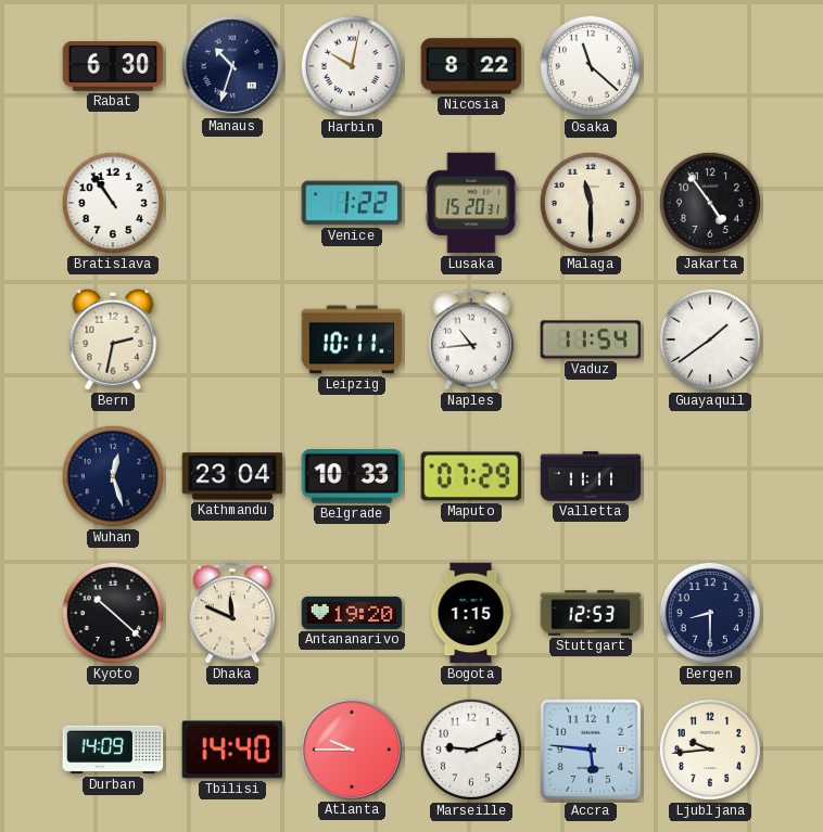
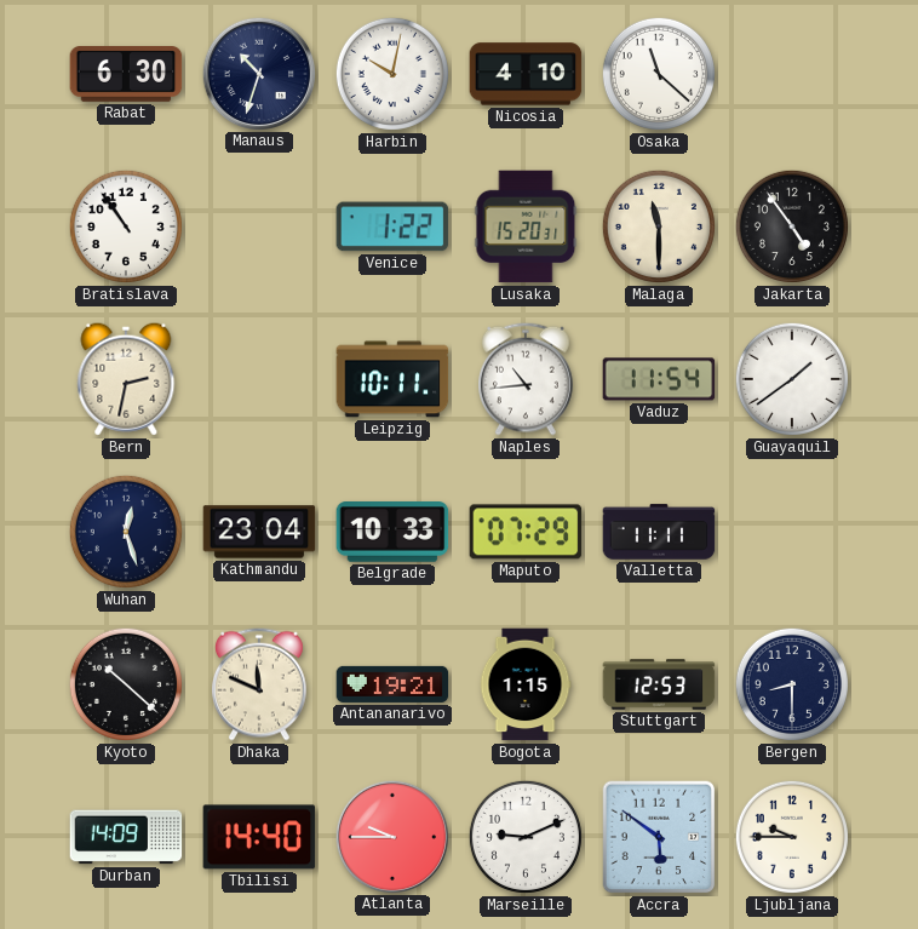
Nicosia: 8:22 -> 4:10
Antananarivo: 19:20 -> 19:21
Accra: 5:46 -> 5:51
Ljubljana: 9:44 -> 9:45
